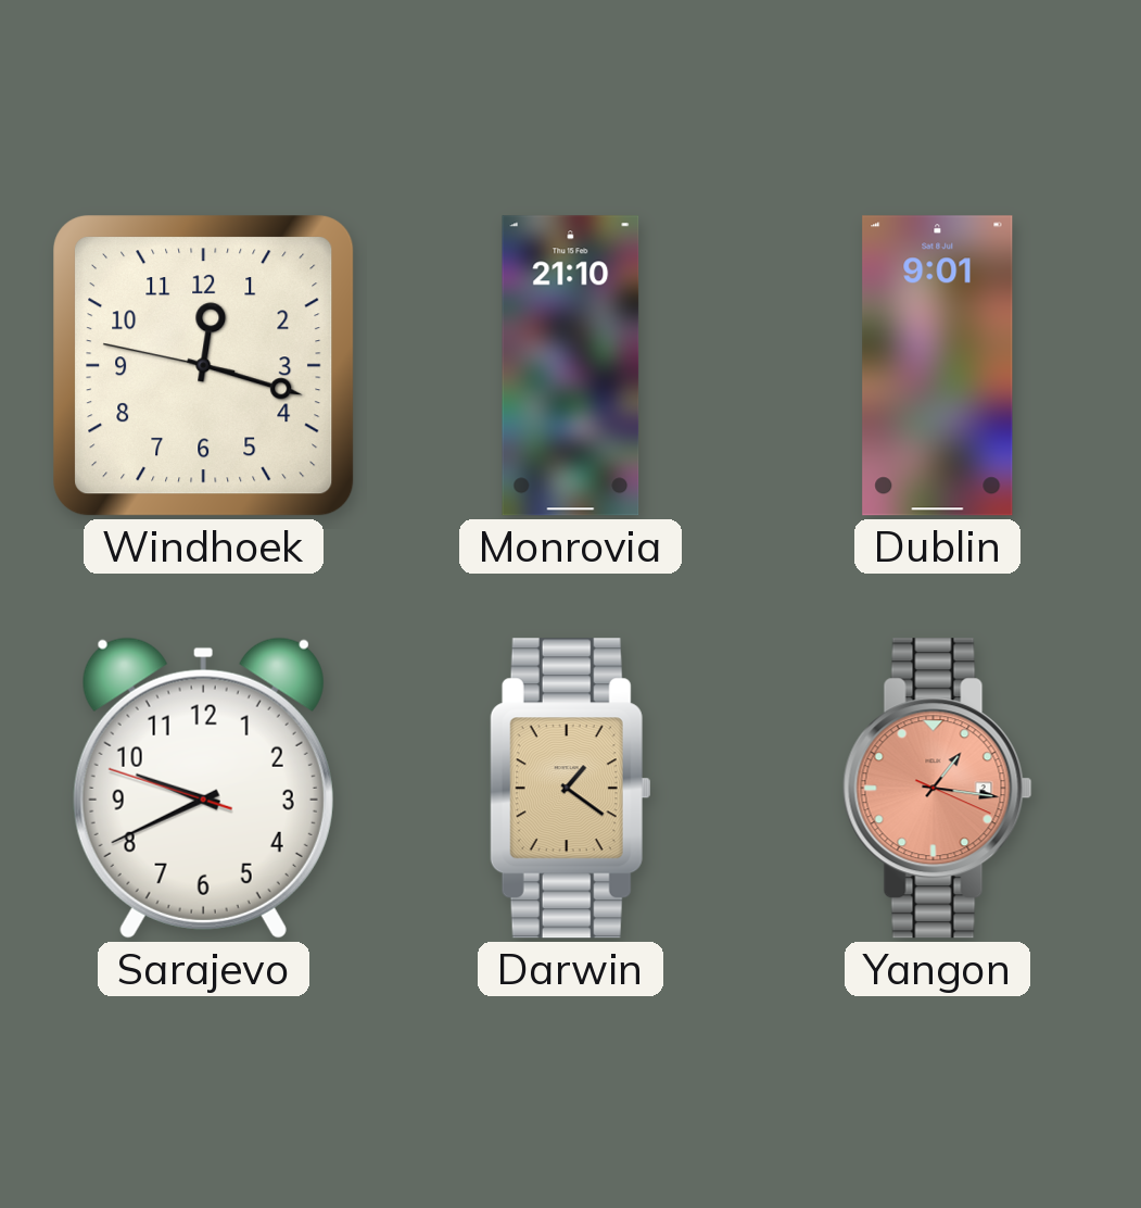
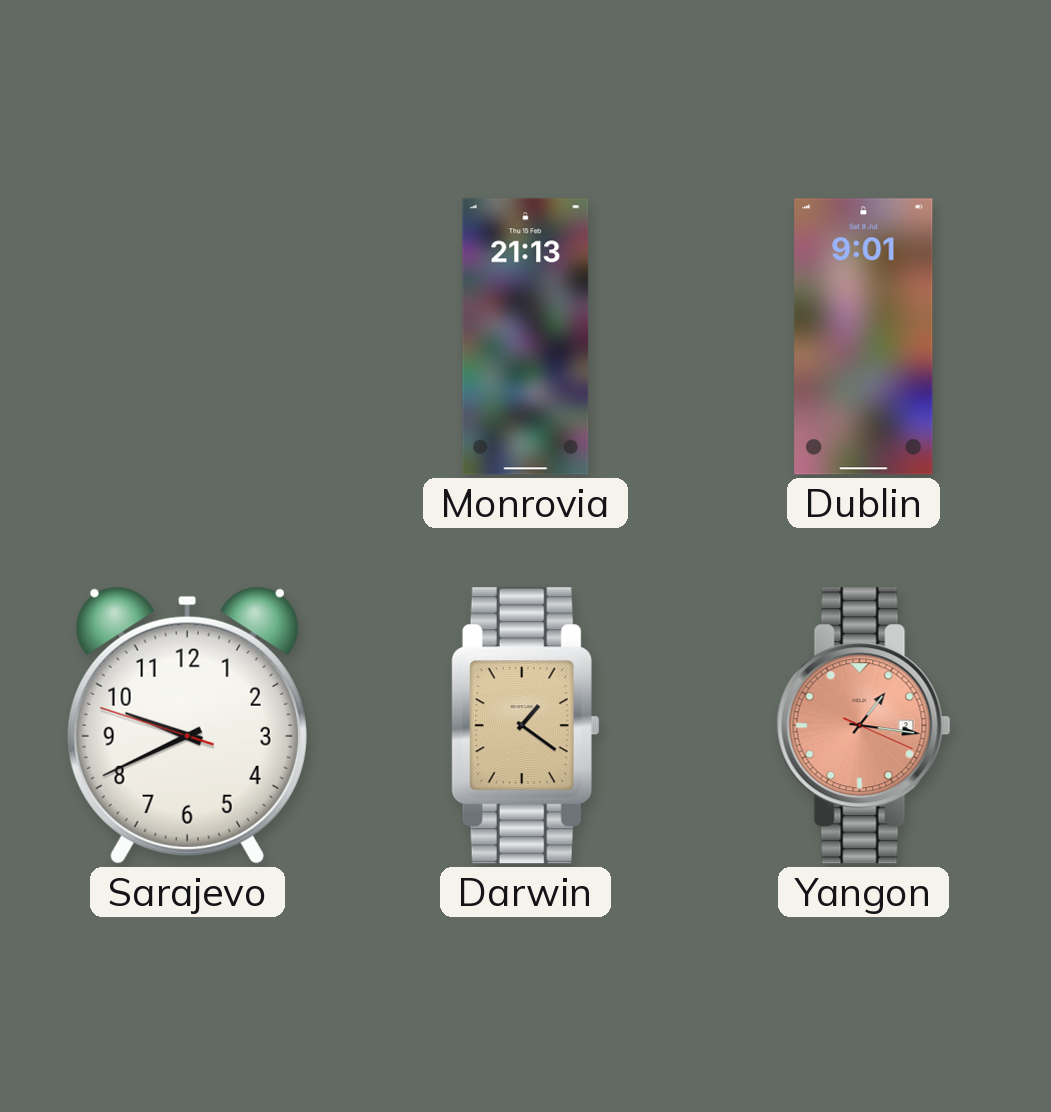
Windhoek: 12:17 -> none
Monrovia: 21:10 -> 21:13
